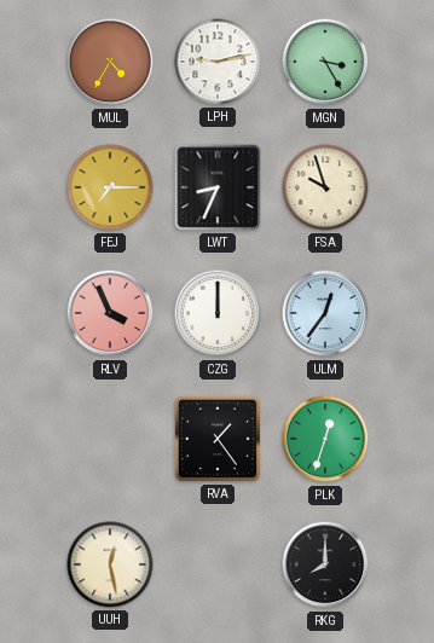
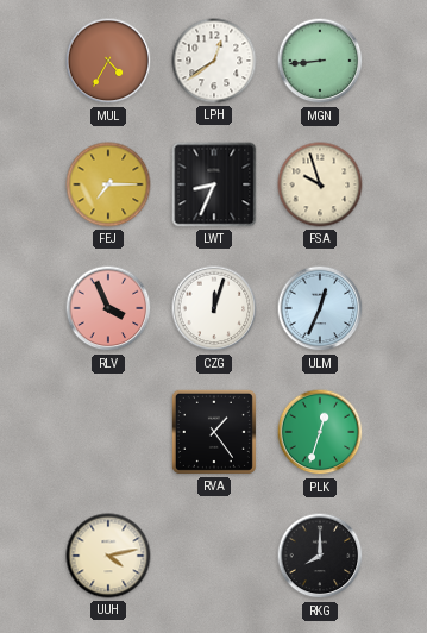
LPH: 9:13 -> 12:39
MGN: 3:25 -> 8:44
CZG: 12:00 -> 12:03
ULM: 12:36 -> 12:34
UUH: 12:28 -> 4:13
